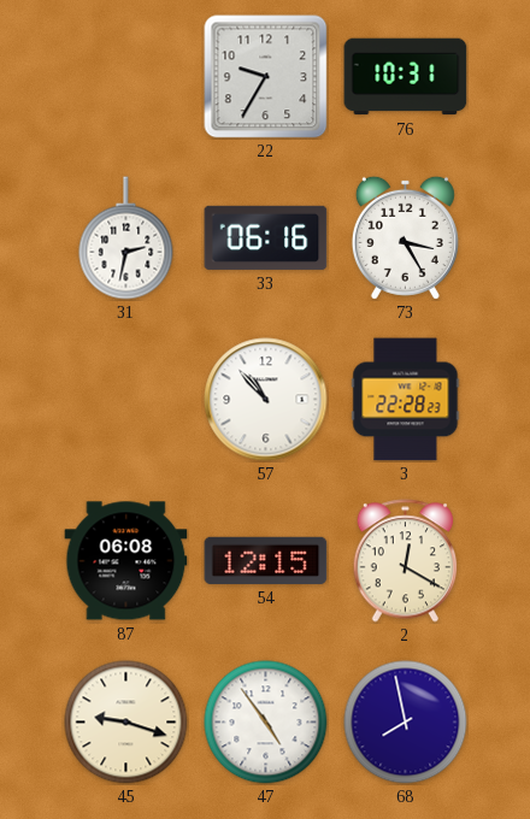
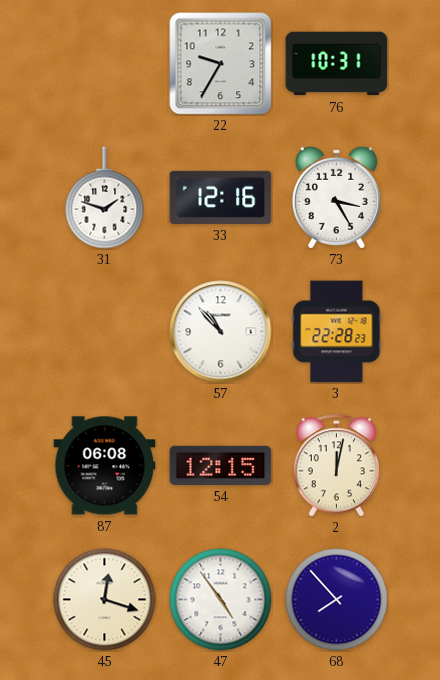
31: 2:32 -> 1:48
33: 06:16 -> 12:16
2: 12:20 -> 12:02
45: 9:18 -> 12:18
68: 7:58 -> 7:53
